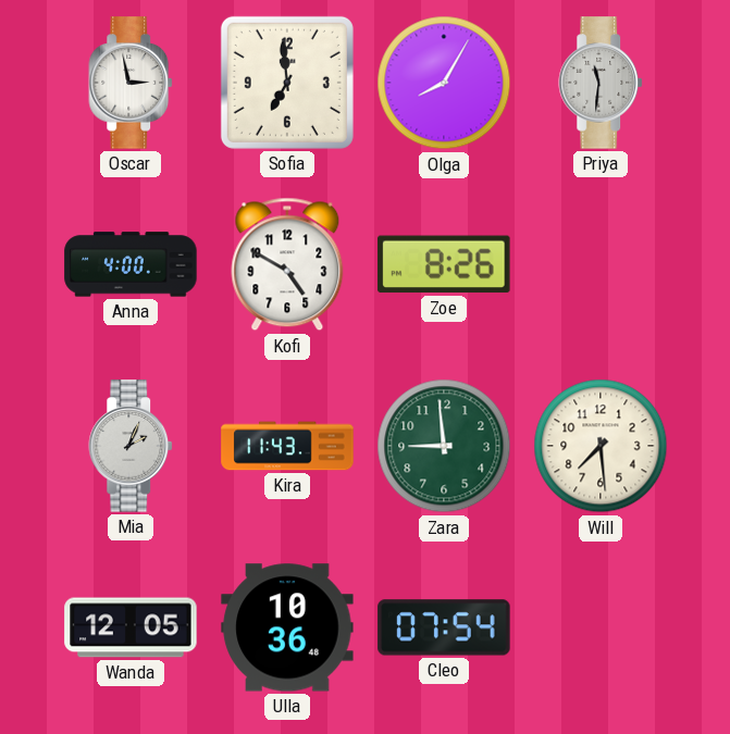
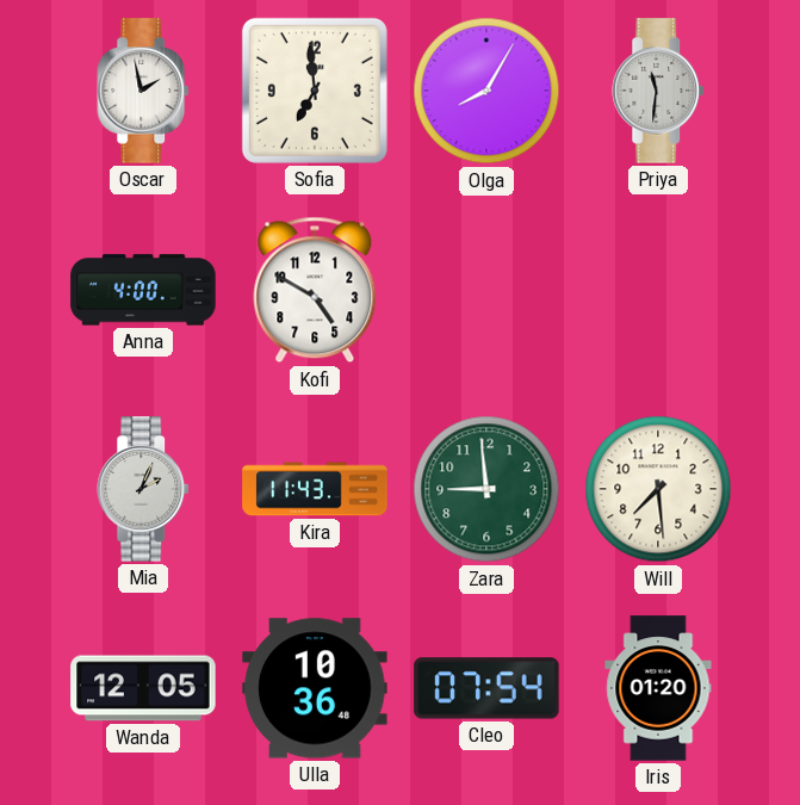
Oscar: 2:58 -> 1:58
Zoe: 8:26 -> none
Iris: none -> 01:20
